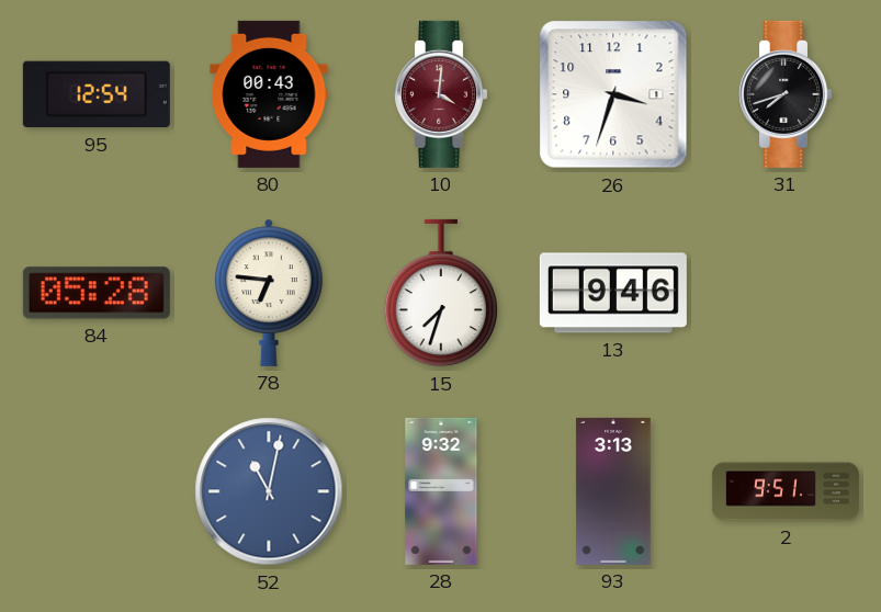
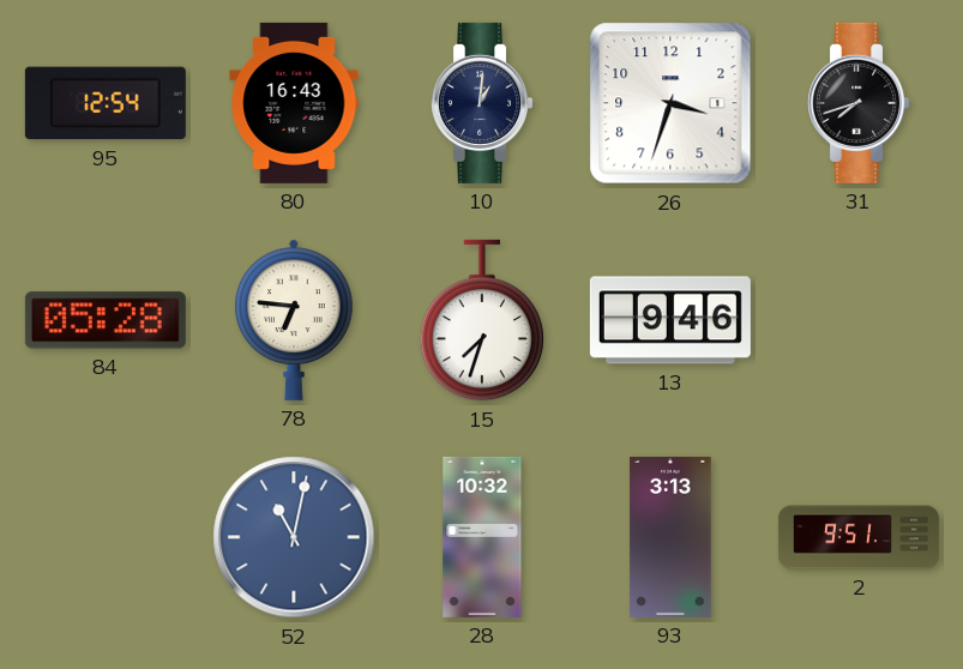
80: 00:43 -> 16:43
10: 4:01 -> 1:01
10 dial: burgundy -> navy
28: 9:32 -> 10:32
